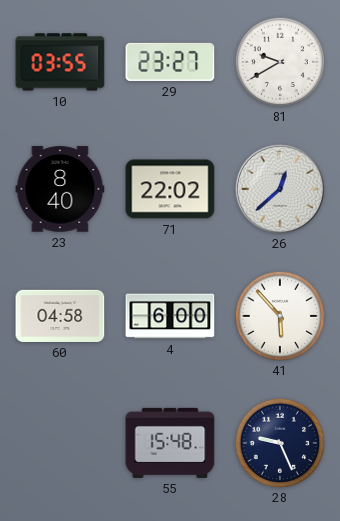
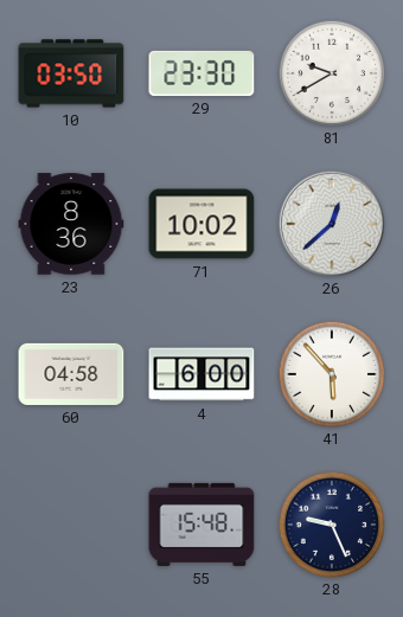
10: 03:55 -> 03:50
29: 23:27 -> 23:30
23: 8:40 -> 8:36
71: 22:02 -> 10:02
